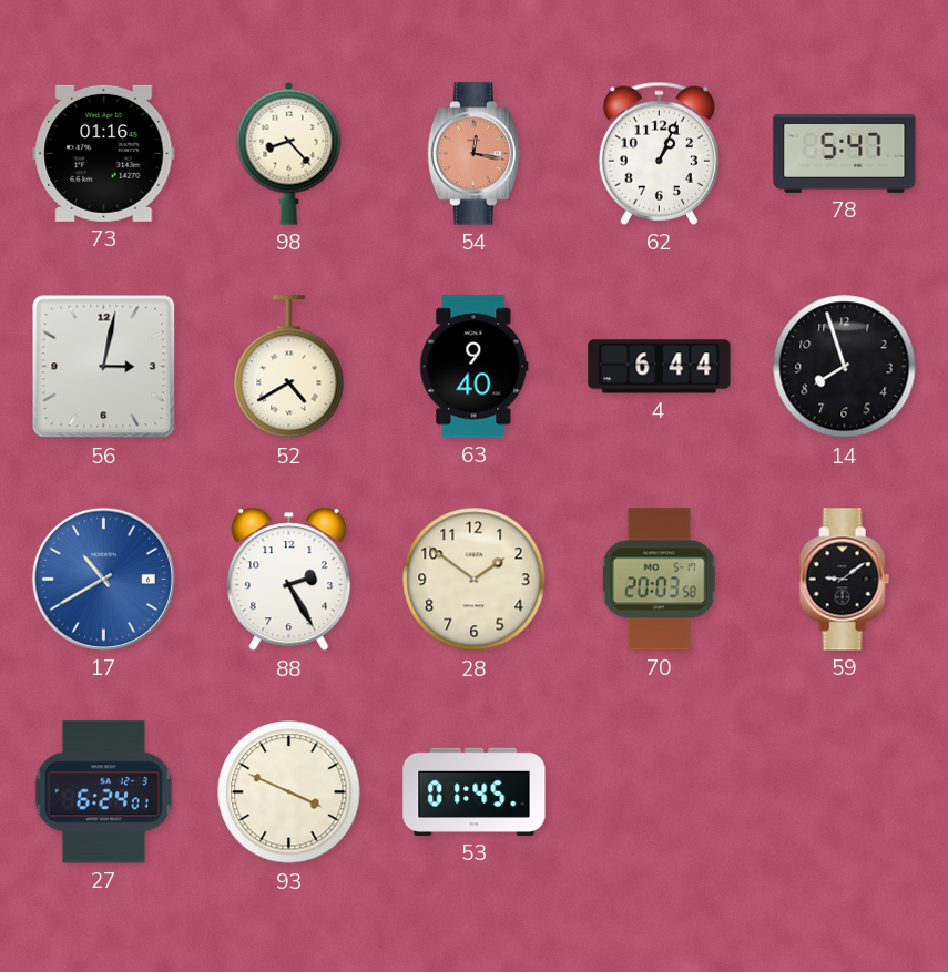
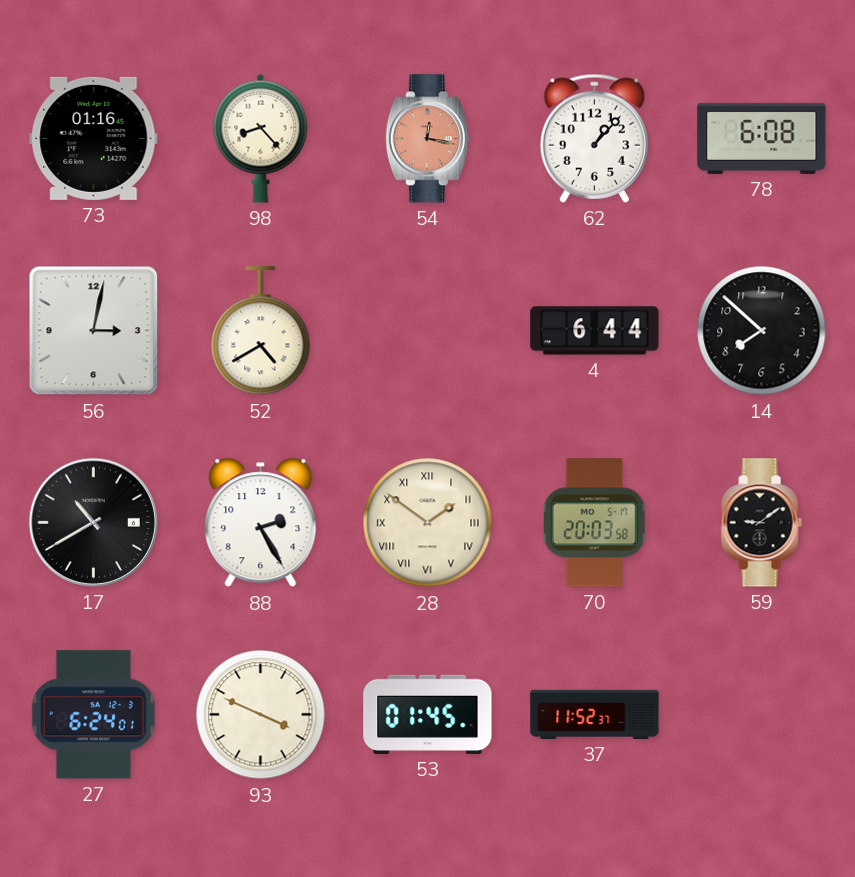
62: 1:04 -> 1:07
78: 5:47 -> 6:08
63: 9:40 -> none
14: 7:57 -> 7:52
17 dial: blue -> black
28 numerals: Arabic -> Roman
37: none -> 11:52
